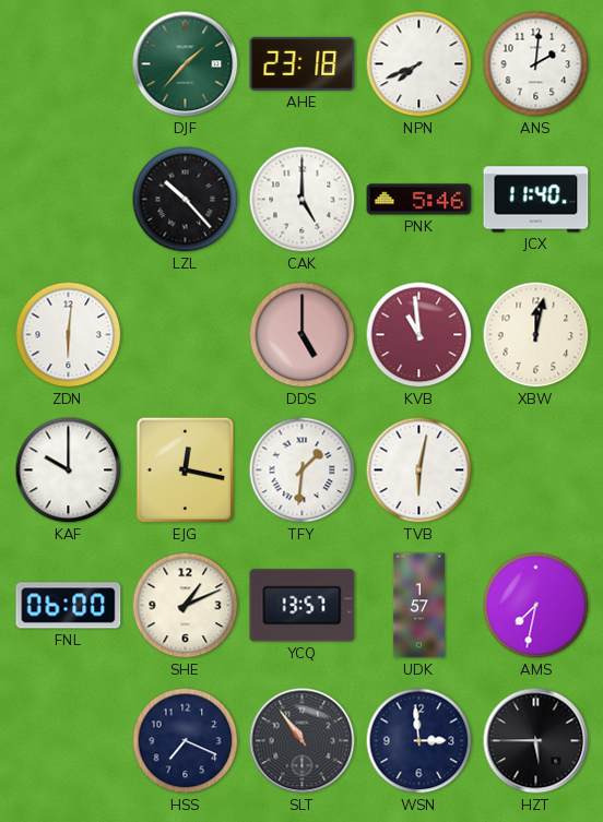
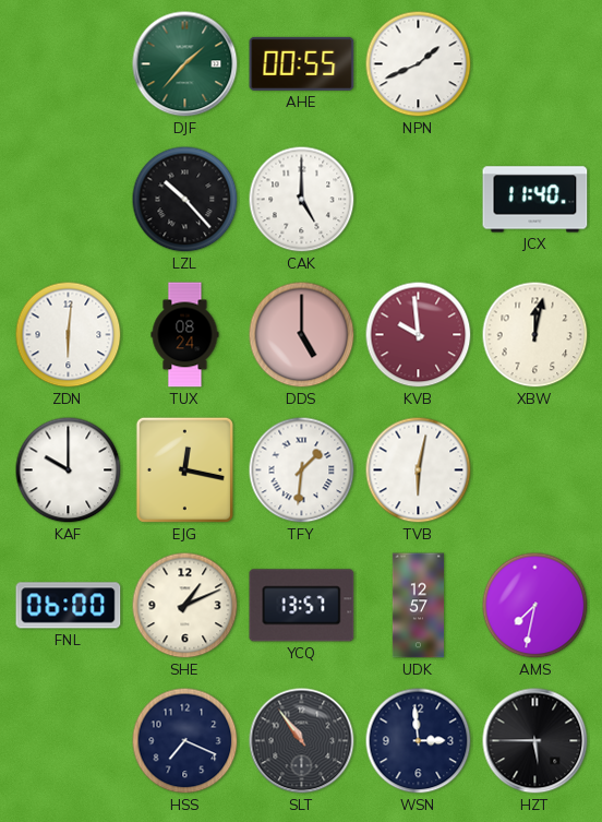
AHE: 23:18 -> 00:55
NPN: 7:41 -> 1:41
ANS: 2:01 -> none
PNK: 5:46 -> none
TUX: none -> 08:24
KVB: 10:59 -> 9:59
UDK: 1:57 -> 12:57
